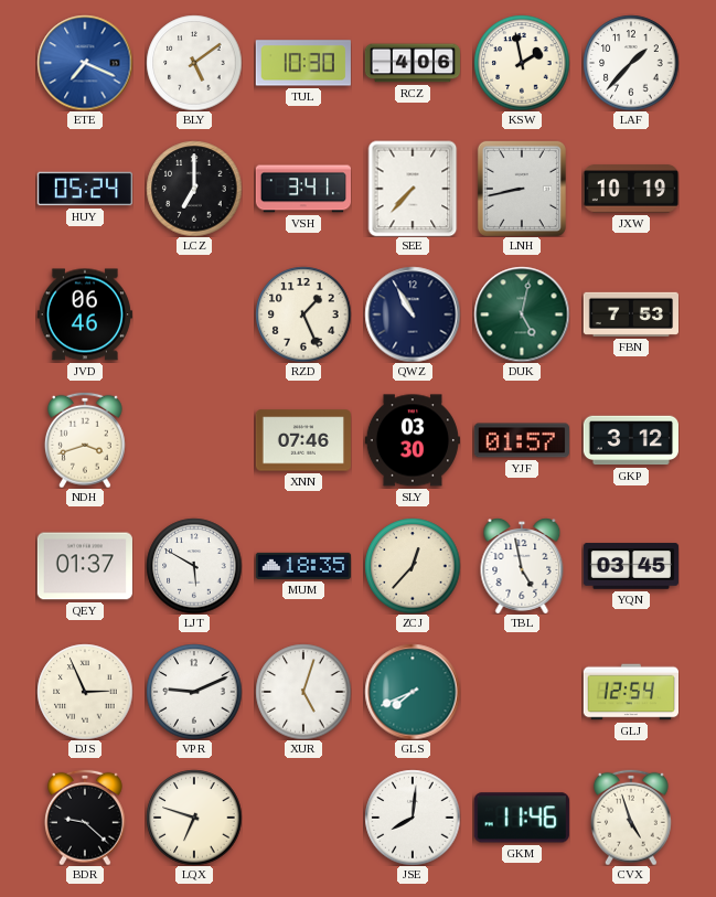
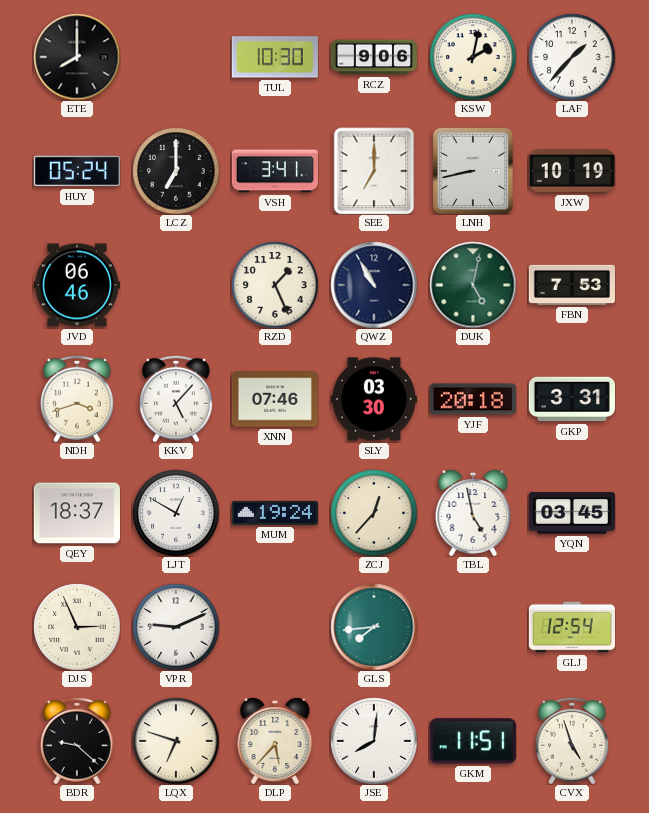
ETE: 7:19 -> 8:00
ETE dial: blue -> black
BLY: 5:09 -> none
RCZ: 4:06 -> 9:06
KSW: 1:58 -> 2:02
SEE: 7:37 -> 7:00
KKV: none -> 5:07
YJF: 01:57 -> 20:18
GKP: 3:12 -> 3:31
QEY: 01:37 -> 18:37
LJT: 5:50 -> 12:50
MUM: 18:35 -> 19:24
XUR: 5:03 -> none
GLS: 7:41 -> 7:44
DLP: none -> 5:37
GKM: 11:46 -> 11:51
